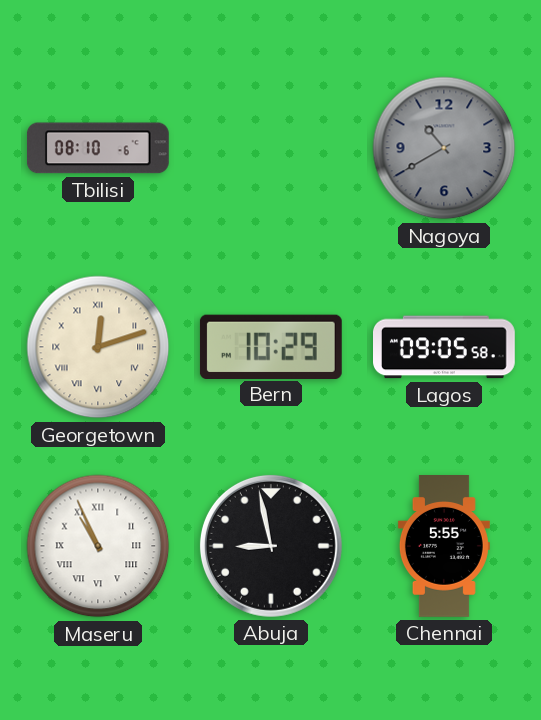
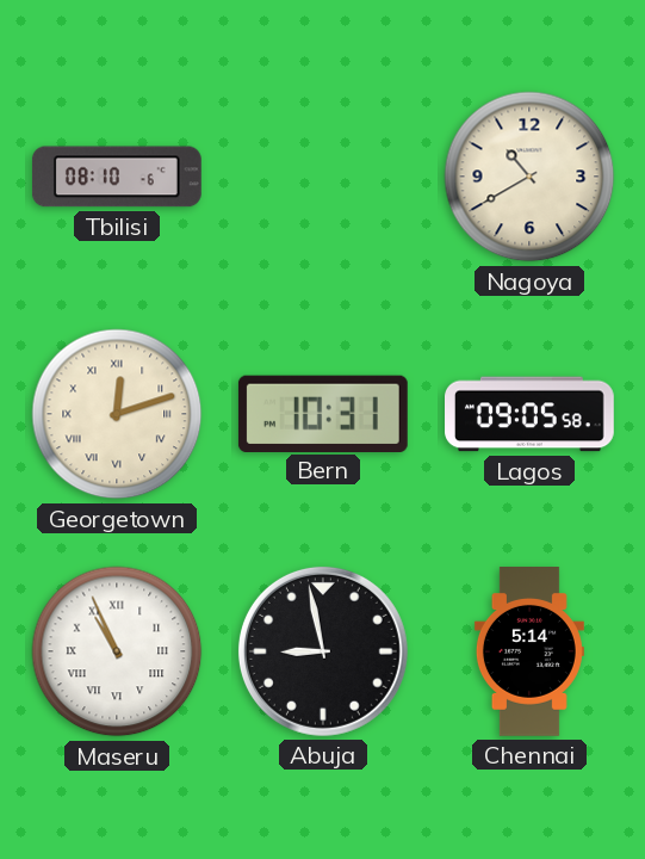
Nagoya dial: grey -> cream
Bern: 10:29 -> 10:31
Chennai: 5:55 -> 5:14
